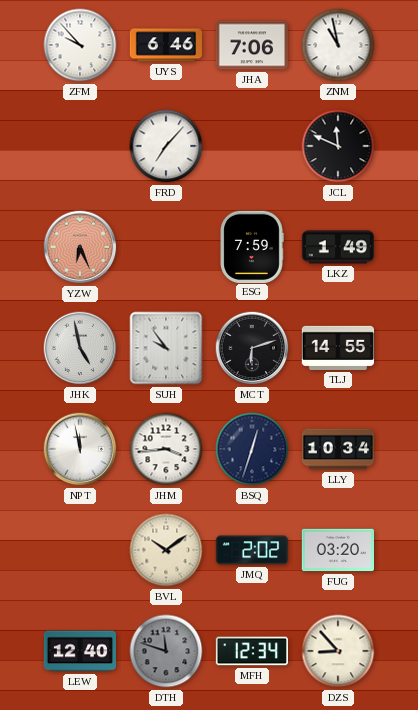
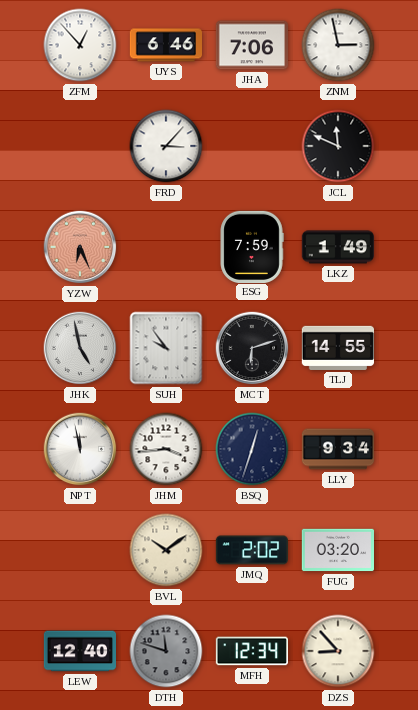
ZFM: 9:53 -> 12:53
ZNM: 10:58 -> 2:58
FRD: 7:07 -> 3:07
LLY: 10:34 -> 9:34
